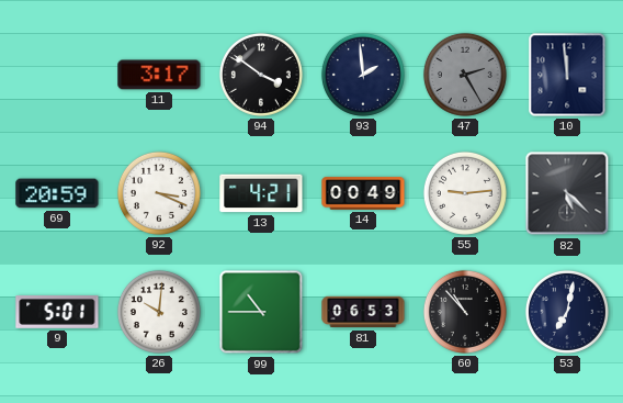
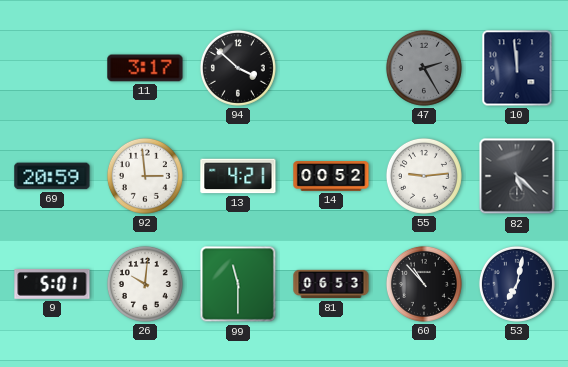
94: 3:51 -> 3:52
93: 1:59 -> none
92: 3:19 -> 2:59
14: 00:49 -> 00:52
99: 10:45 -> 11:30
